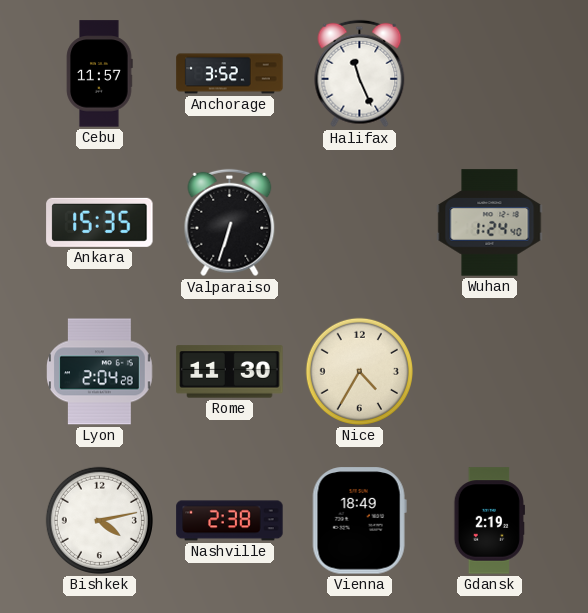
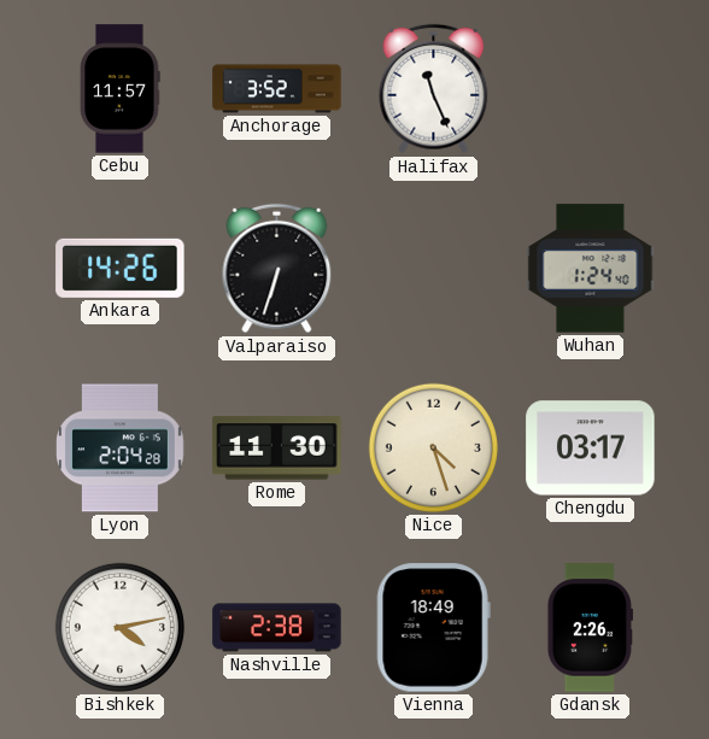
Ankara: 15:35 -> 14:26
Nice: 4:35 -> 4:27
Chengdu: none -> 03:17
Gdansk: 2:19 -> 2:26
